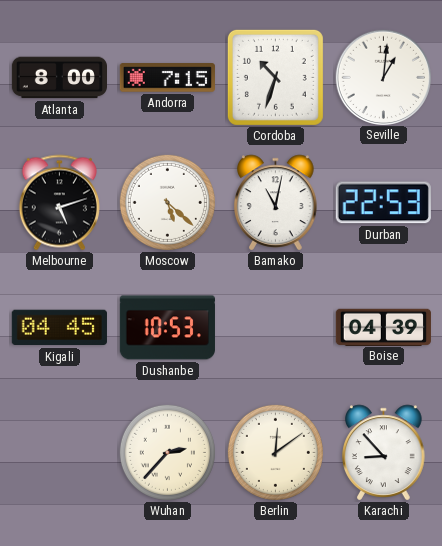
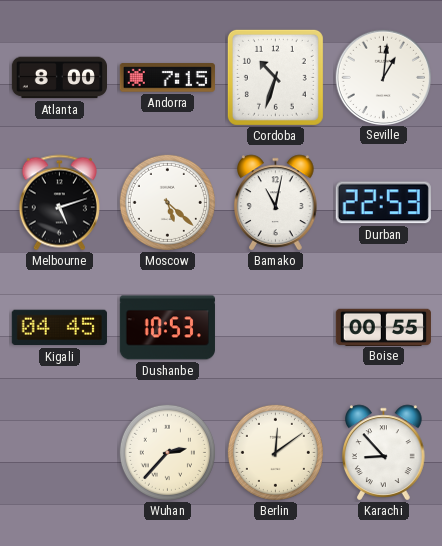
Boise: 04:39 -> 00:55
